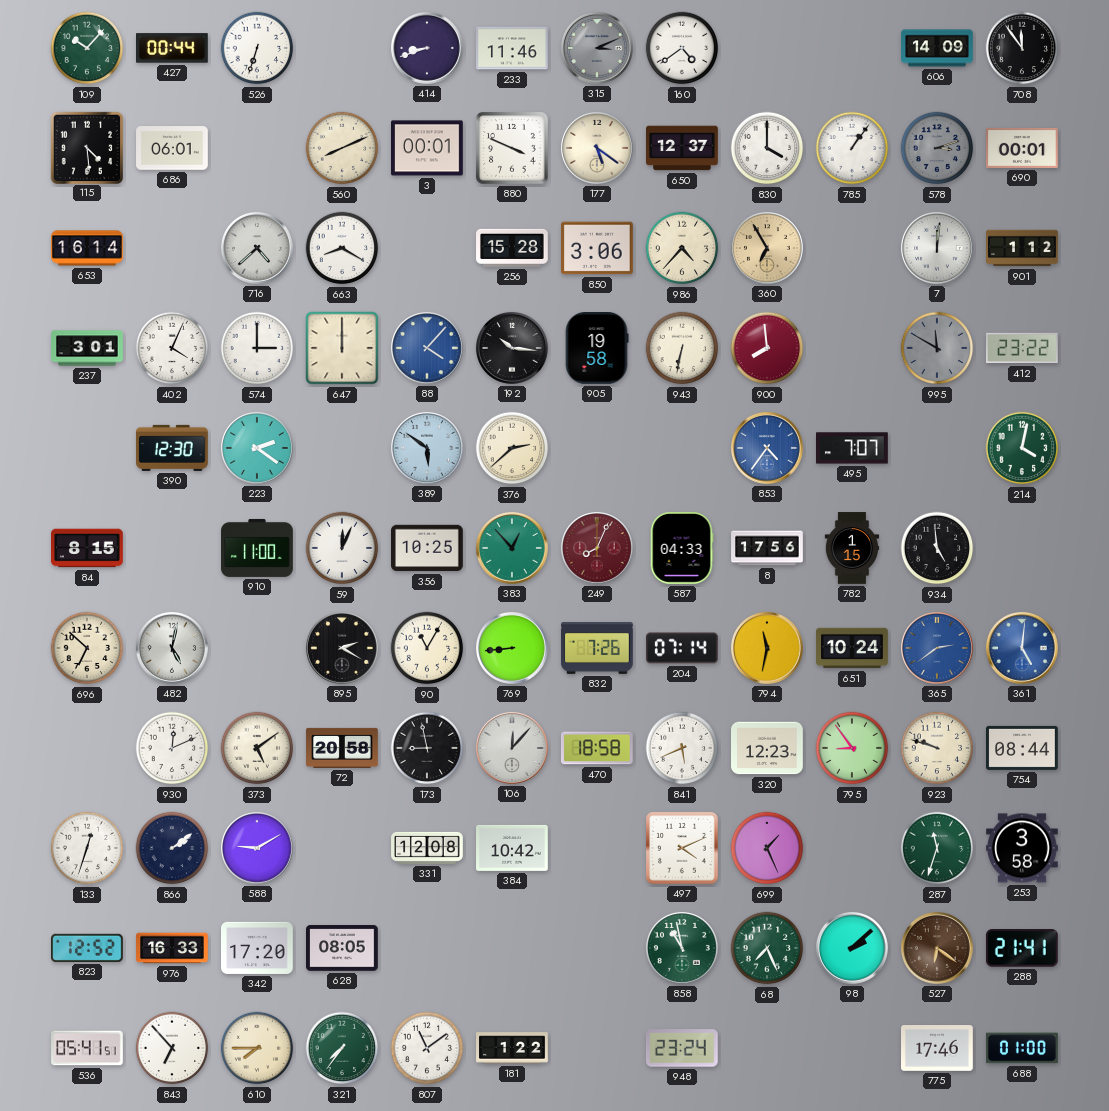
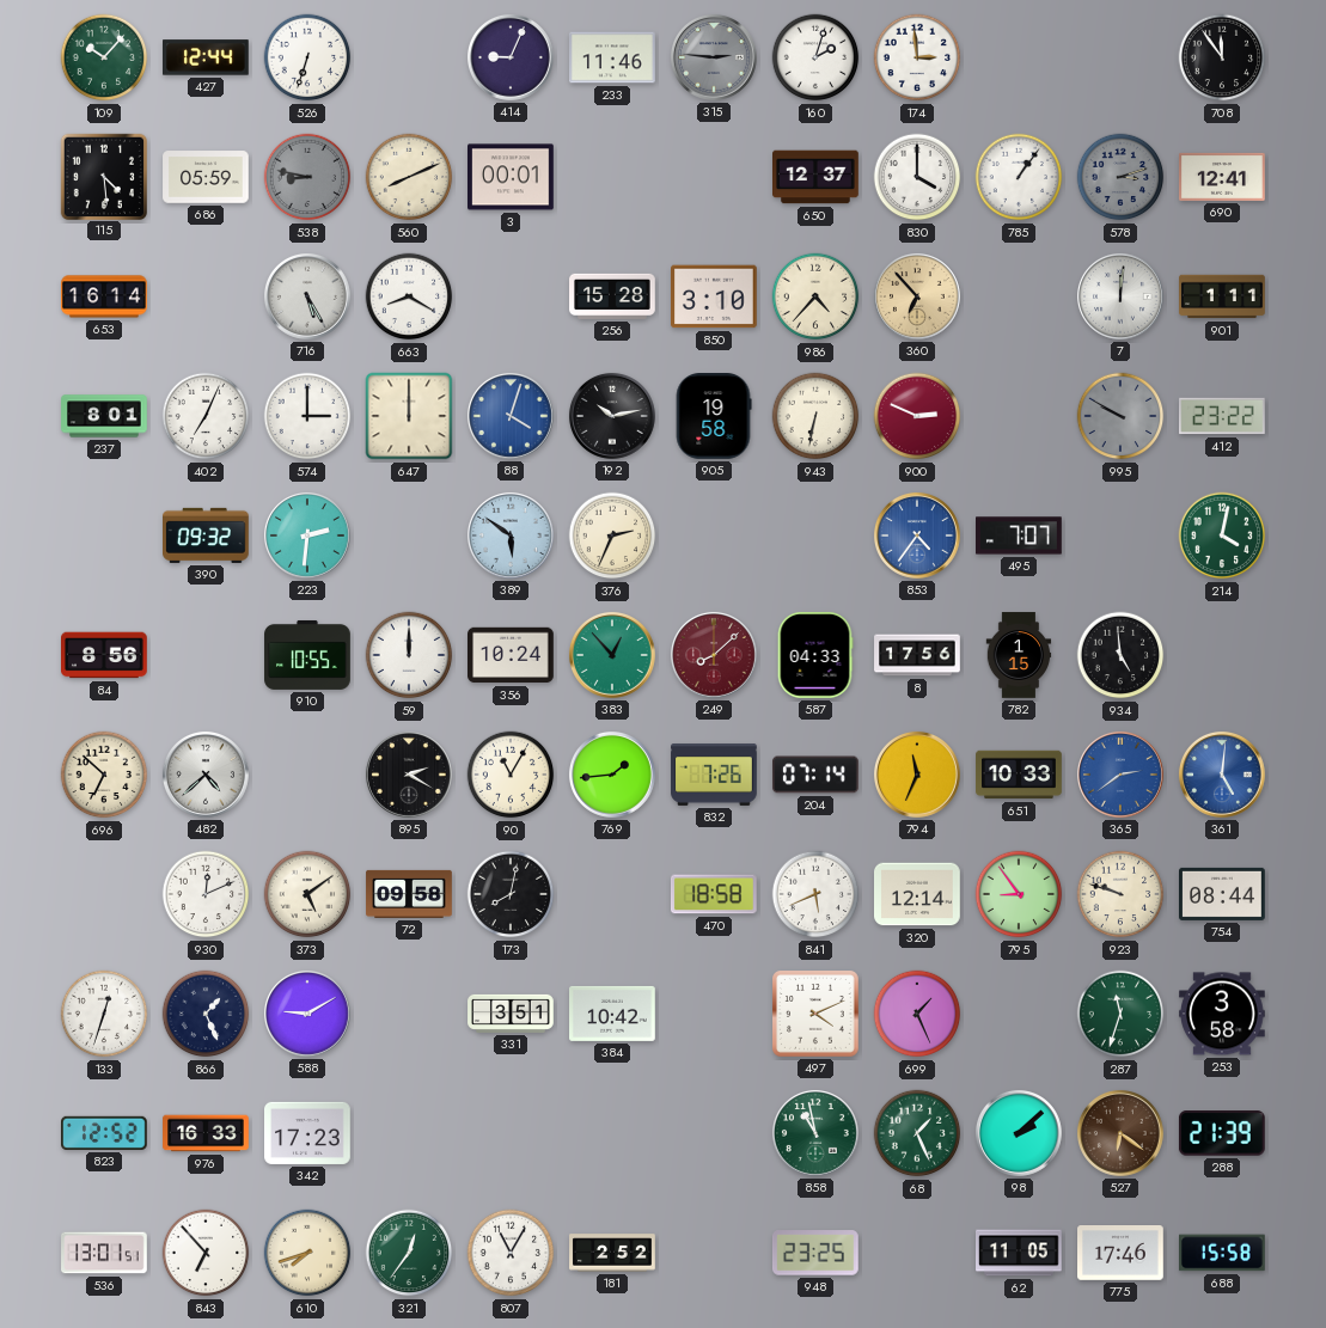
427: 00:44 -> 12:44
414: 8:42 -> 9:04
315: 3:11 -> 2:46
160: 4:39 -> 2:03
174: none -> 2:59
606: 14:09 -> none
686: 06:01 -> 05:59
538: none -> 8:47
880: 3:49 -> none
177: 5:21 -> none
690: 00:01 -> 12:41
716: 4:38 -> 5:25
850: 3:06 -> 3:10
360: 6:55 -> 6:53
901: 1:12 -> 1:11
237: 3:01 -> 8:01
402: 4:04 -> 7:04
88: 4:07 -> 4:03
192: 10:16 -> 10:13
900: 7:59 -> 2:49
995: 11:50 -> 9:50
390: 12:30 -> 09:32
223: 2:21 -> 2:31
376: 2:38 -> 2:34
84: 8:15 -> 8:56
910: 11:00 -> 10:55
59: 12:04 -> 12:00
356: 10:25 -> 10:24
249: 8:04 -> 8:08
482: 5:02 -> 4:38
769: 8:44 -> 1:44
794: 11:32 -> 11:34
651: 10:24 -> 10:33
72: 20:58 -> 09:58
173: 8:58 -> 8:02
106: 12:07 -> none
320: 12:23 -> 12:14
866: 2:09 -> 1:26
331: 12:08 -> 3:51
342: 17:20 -> 17:23
628: 08:05 -> none
68: 7:26 -> 1:26
288: 21:41 -> 21:39
536: 05:41 -> 13:01
610: 7:45 -> 7:42
321: 7:36 -> 12:36
807: 11:09 -> 11:05
181: 1:22 -> 2:52
948: 23:24 -> 23:25
62: none -> 11:05
688: 01:00 -> 15:58
